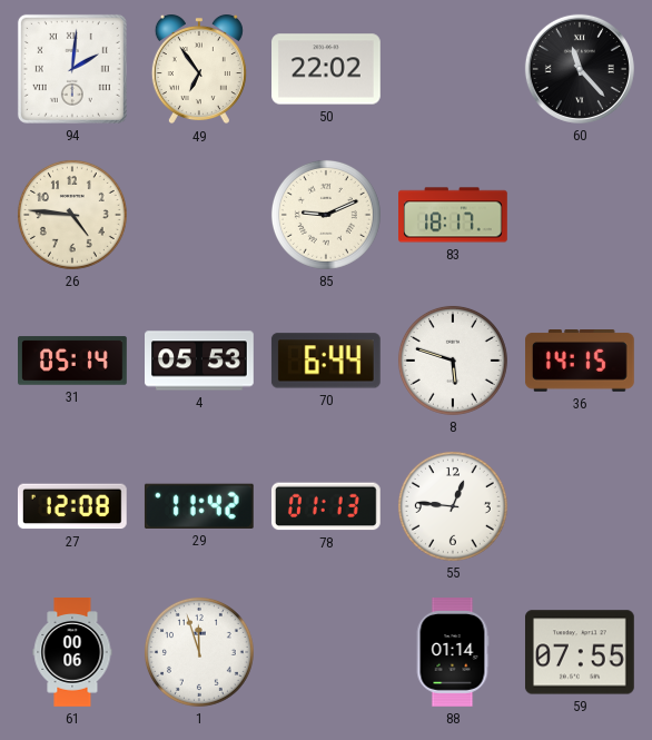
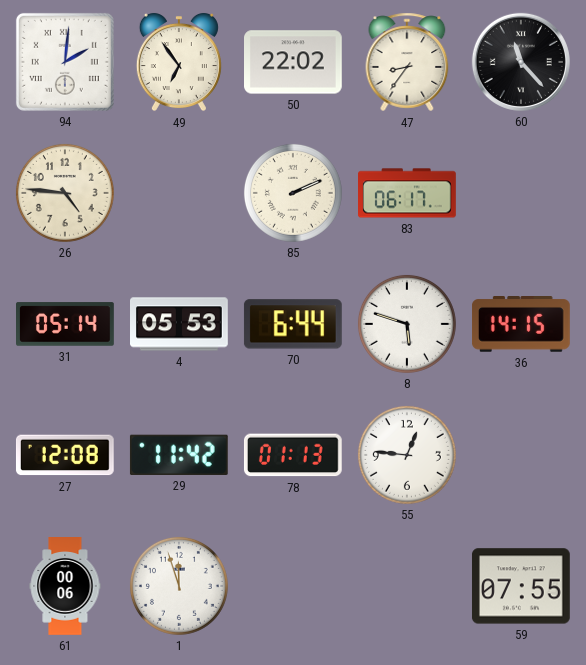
47: none -> 8:36
85: 9:11 -> 2:11
83: 18:17 -> 06:17
88: 01:14 -> none
